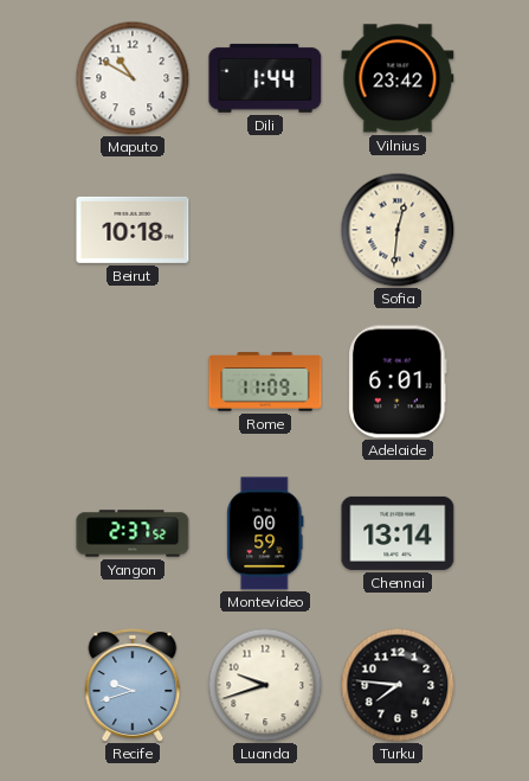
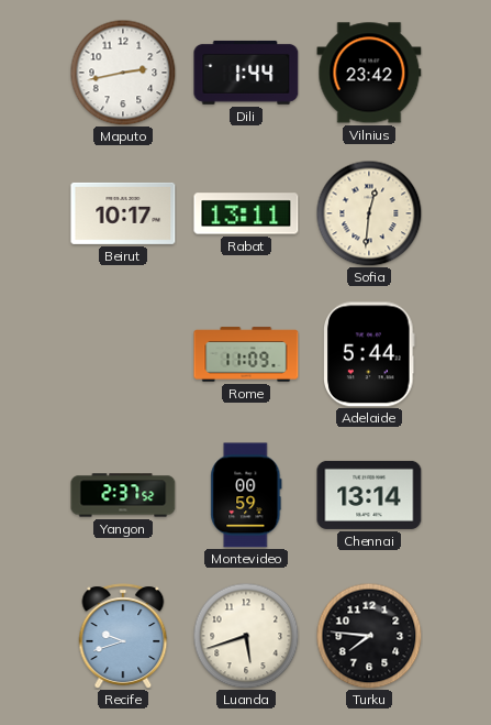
Maputo: 10:50 -> 2:43
Beirut: 10:18 -> 10:17
Rabat: none -> 13:11
Adelaide: 6:01 -> 5:44
Luanda: 9:42 -> 5:42
